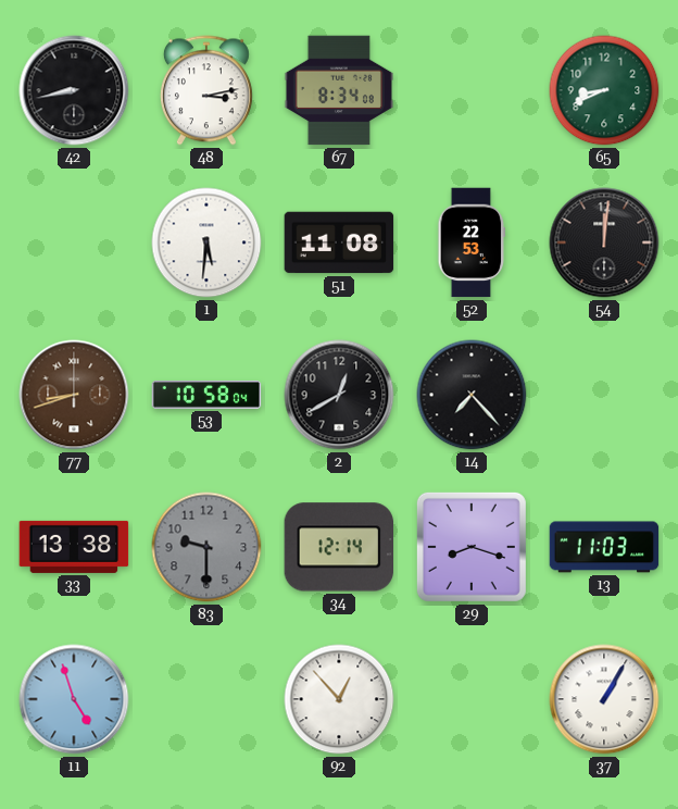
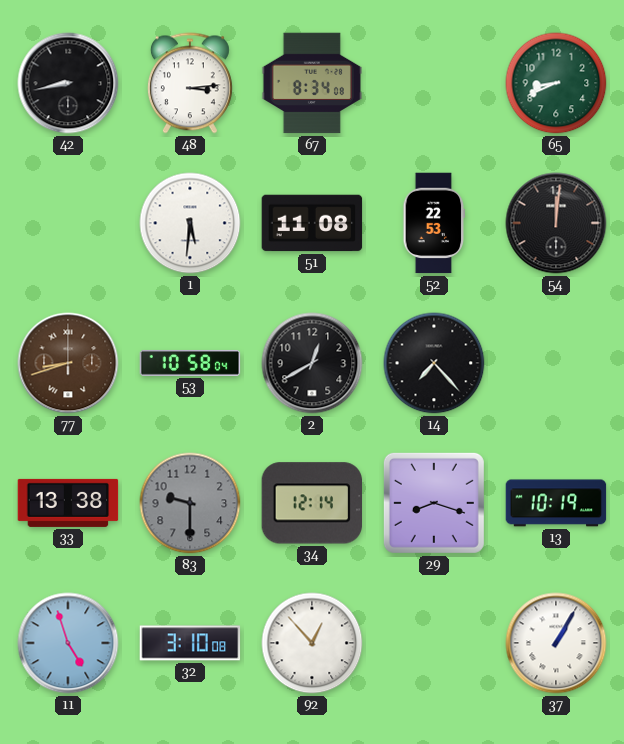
48: 3:13 -> 3:14
13: 11:03 -> 10:19
32: none -> 3:10
